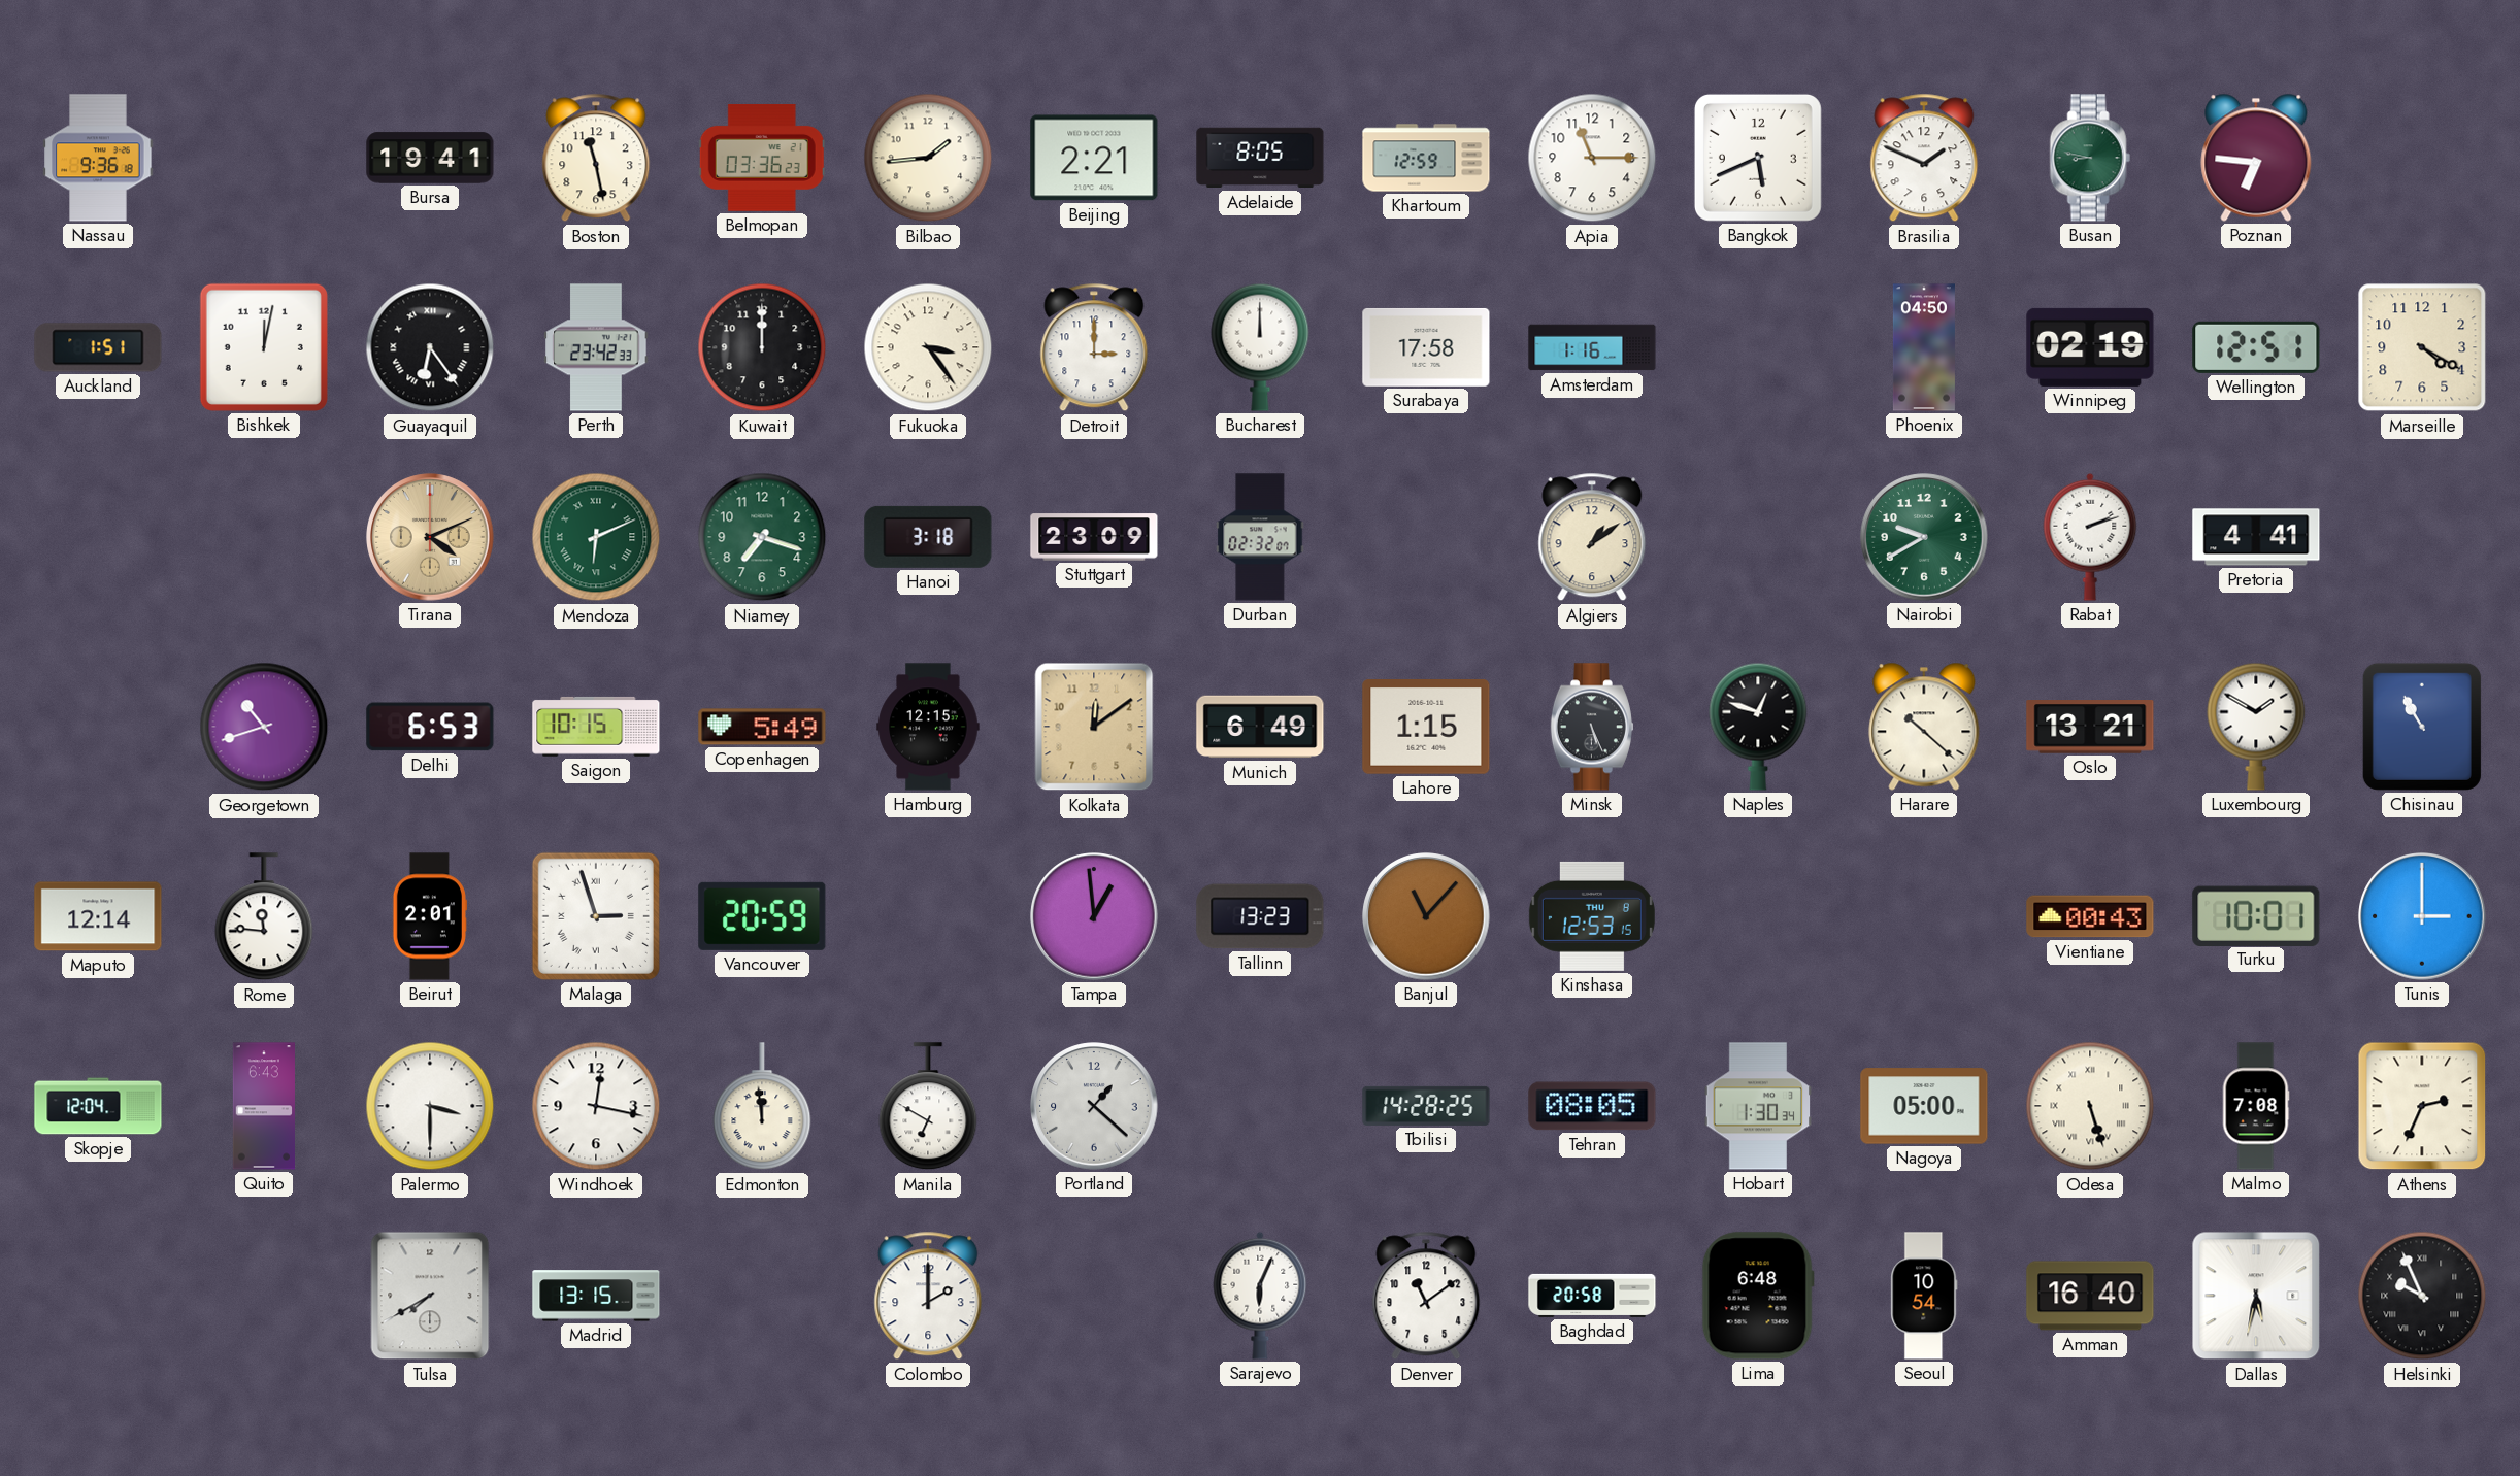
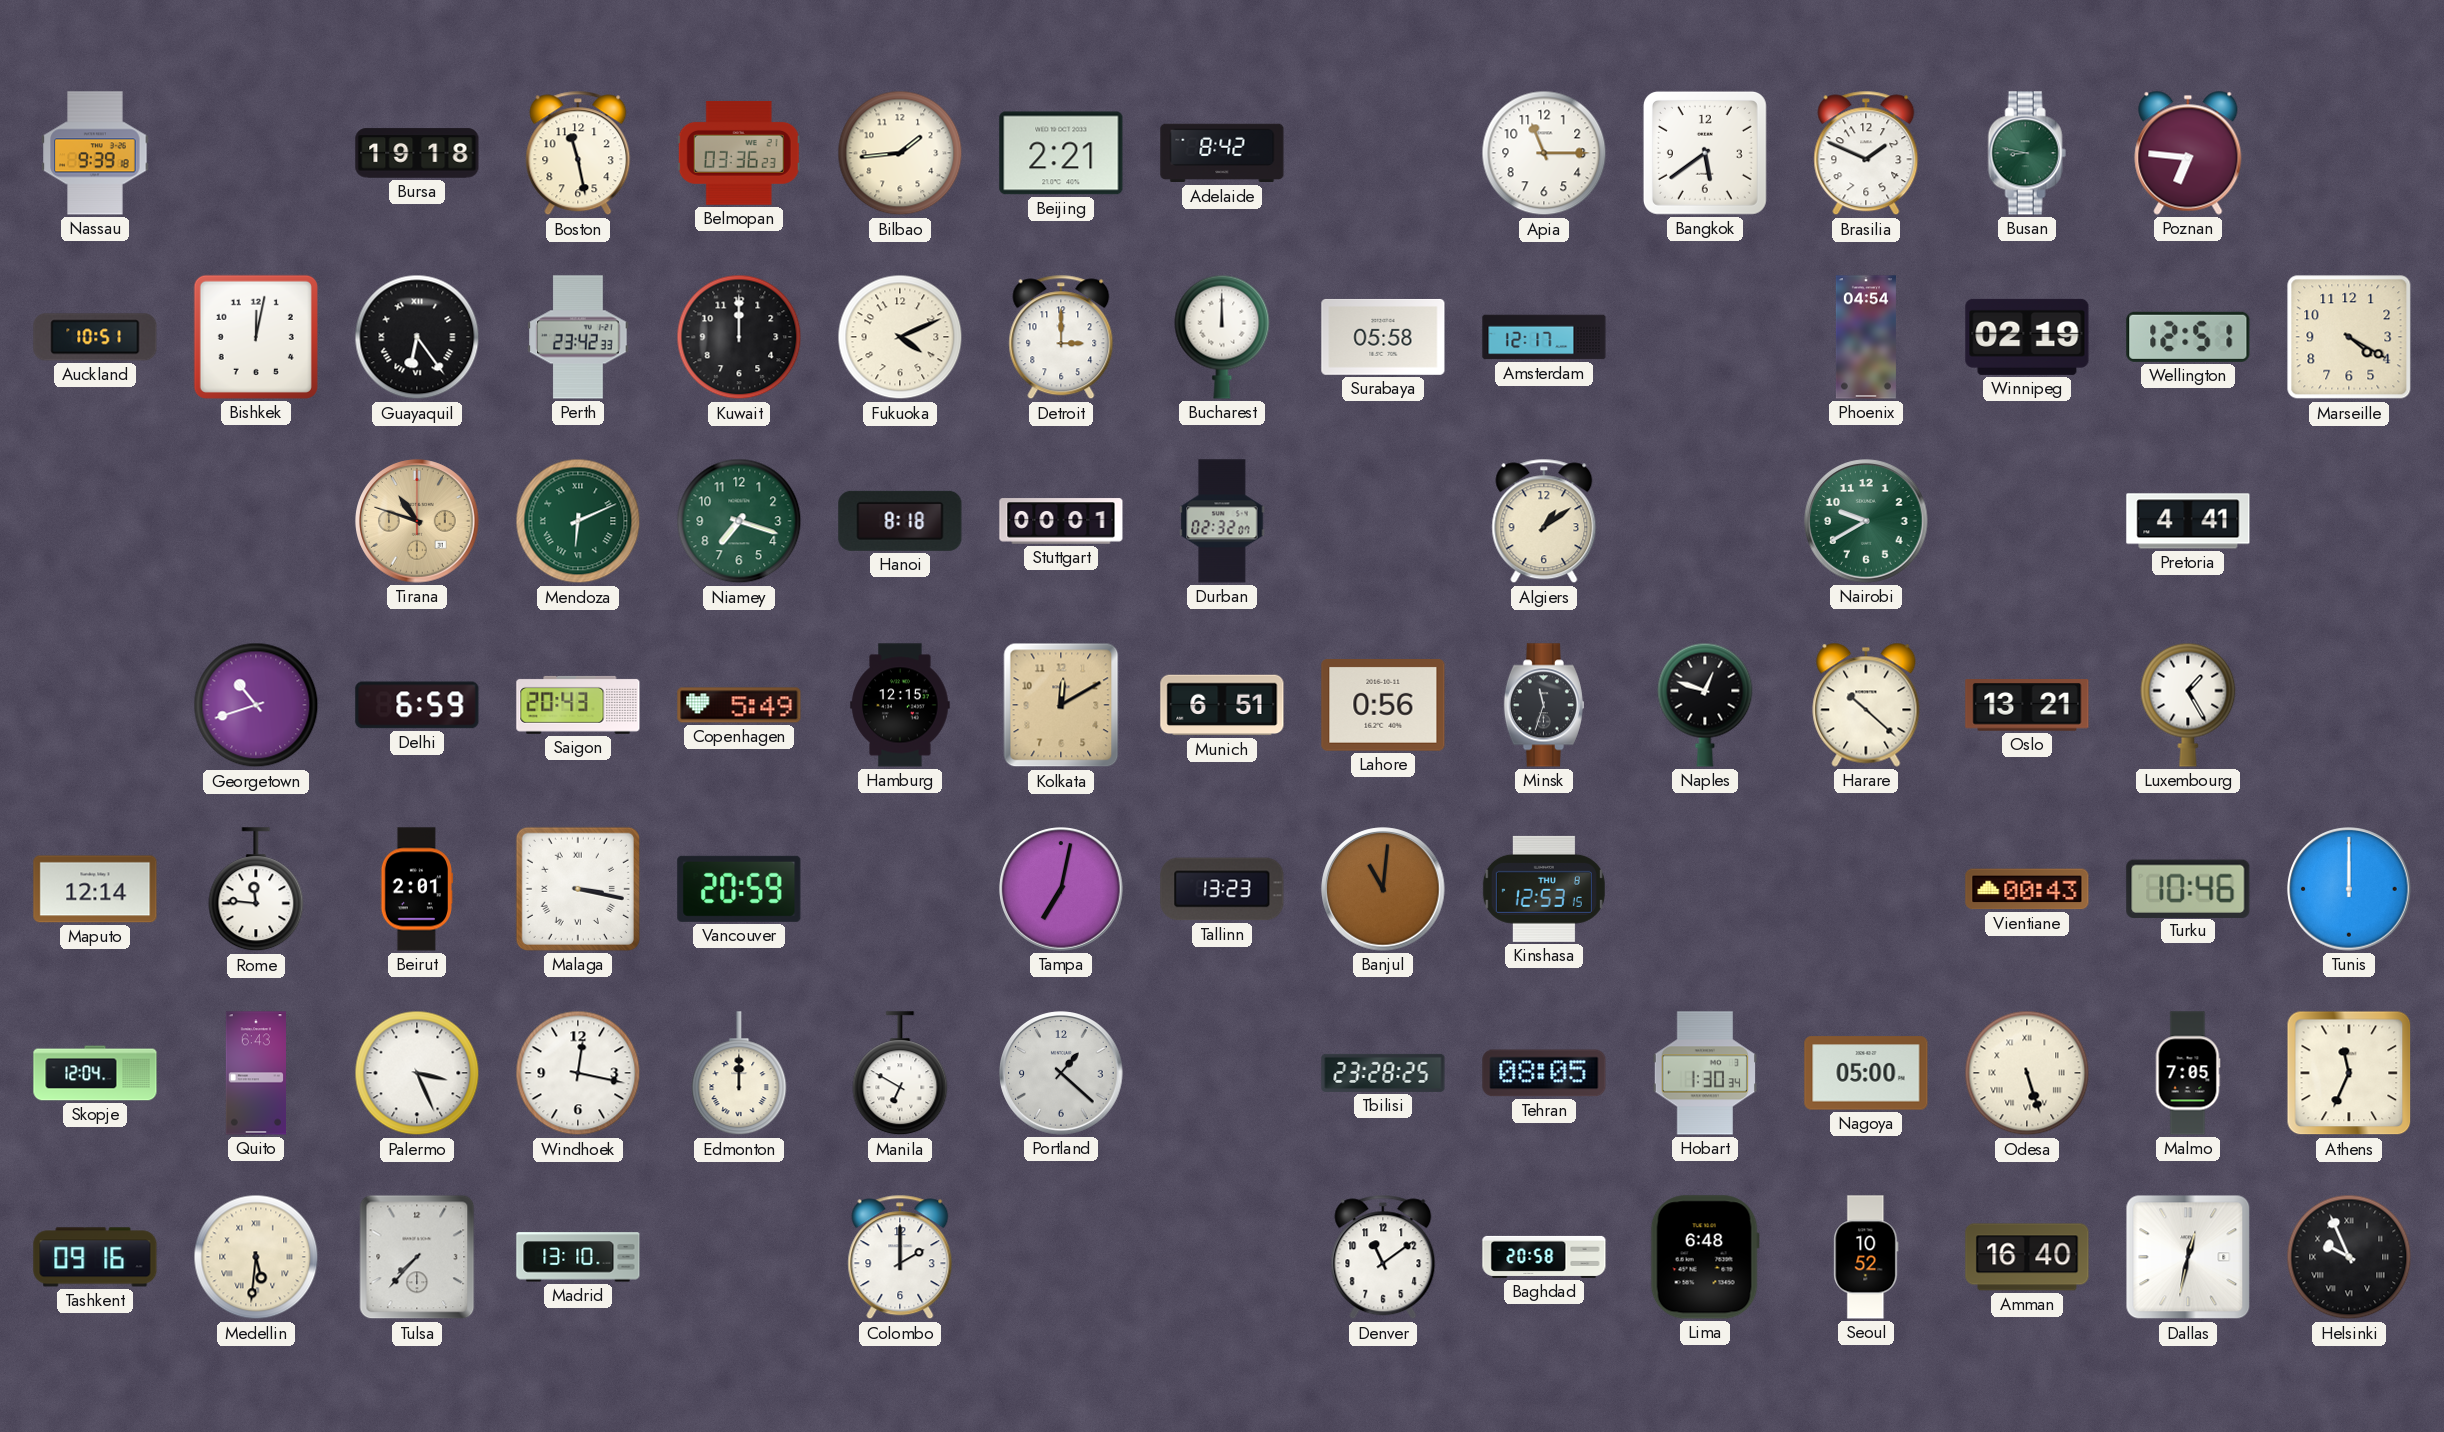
Nassau: 9:36 -> 9:39
Bursa: 19:41 -> 19:18
Adelaide: 8:05 -> 8:42
Khartoum: 12:59 -> none
Bangkok: 5:41 -> 5:39
Auckland: 1:51 -> 10:51
Fukuoka: 3:24 -> 4:11
Surabaya: 17:58 -> 05:58
Amsterdam: 1:16 -> 12:17
Phoenix: 04:50 -> 04:54
Tirana: 4:11 -> 10:48
Hanoi: 3:18 -> 8:18
Stuttgart: 23:09 -> 00:01
Rabat: 2:12 -> none
Delhi: 6:53 -> 6:59
Saigon: 10:15 -> 20:43
Kolkata: 12:09 -> 12:10
Munich: 6:49 -> 6:51
Lahore: 1:15 -> 0:56
Minsk: 5:26 -> 11:33
Luxembourg: 1:50 -> 1:25
Chisinau: 10:55 -> none
Malaga: 2:57 -> 3:17
Tampa: 12:59 -> 7:02
Banjul: 11:07 -> 11:01
Turku: 10:01 -> 10:46
Tunis: 3:00 -> 12:00
Palermo: 3:30 -> 3:26
Edmonton: 11:59 -> 12:00
Tbilisi: 14:28 -> 23:28
Malmo: 7:08 -> 7:05
Athens: 2:34 -> 11:34
Tashkent: none -> 09:16
Medellin: none -> 5:31
Tulsa: 7:40 -> 7:37
Madrid: 13:15 -> 13:10
Sarajevo: 6:04 -> none
Seoul: 10:54 -> 10:52
Dallas: 5:32 -> 12:32
